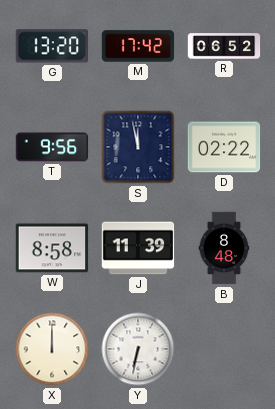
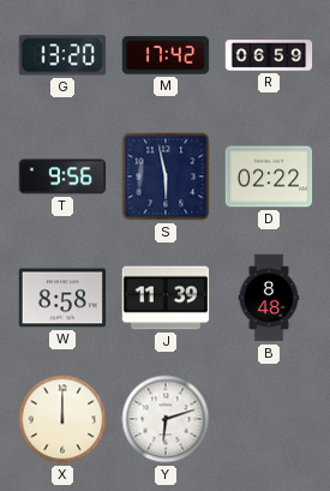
R: 06:52 -> 06:59
S: 11:58 -> 5:58
Y: 6:32 -> 6:12
